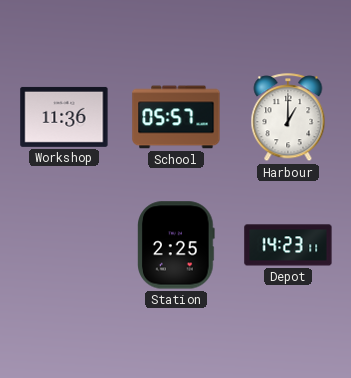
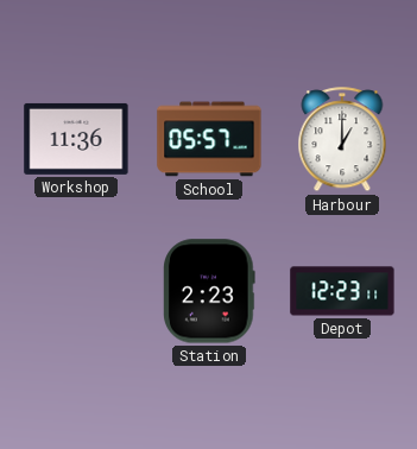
Station: 2:25 -> 2:23
Depot: 14:23 -> 12:23
